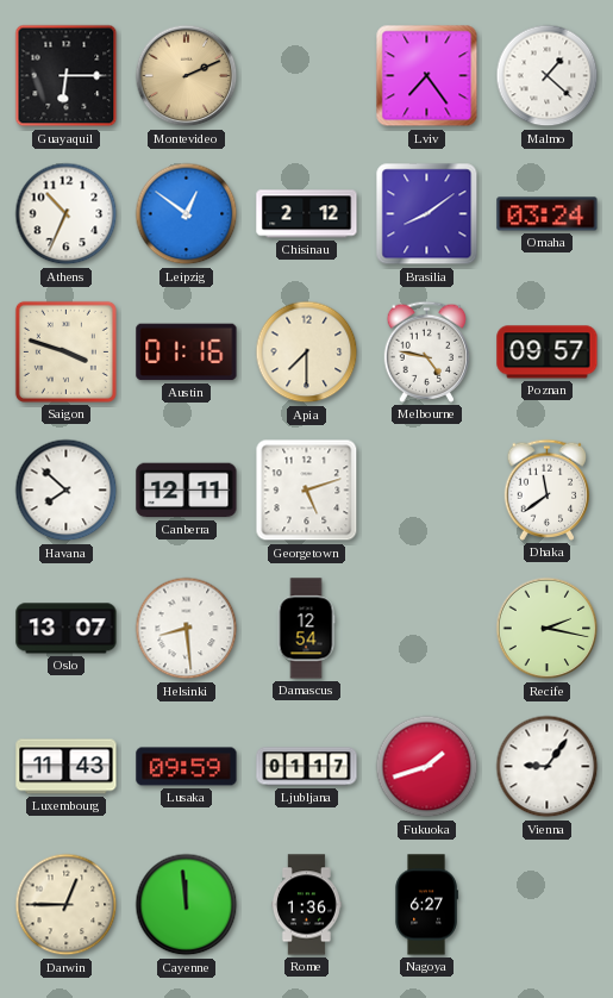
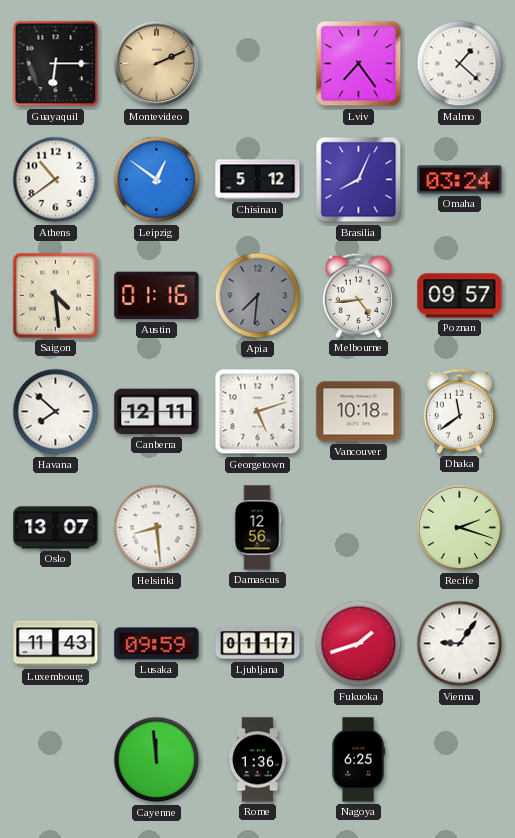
Athens: 10:34 -> 10:39
Chisinau: 2:12 -> 5:12
Brasilia: 8:09 -> 8:04
Saigon: 3:48 -> 4:29
Apia: 7:30 -> 7:31
Apia dial: cream -> grey
Melbourne: 4:47 -> 4:44
Vancouver: none -> 10:18
Damascus: 12:54 -> 12:56
Recife: 2:17 -> 2:18
Darwin: 12:45 -> none
Nagoya: 6:27 -> 6:25
